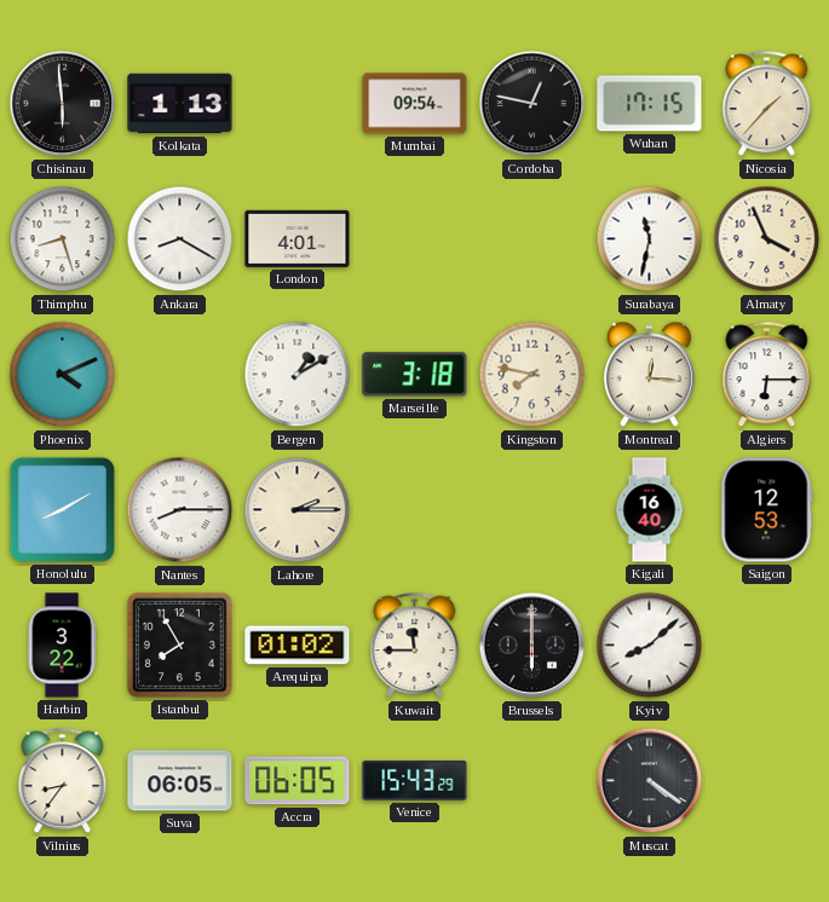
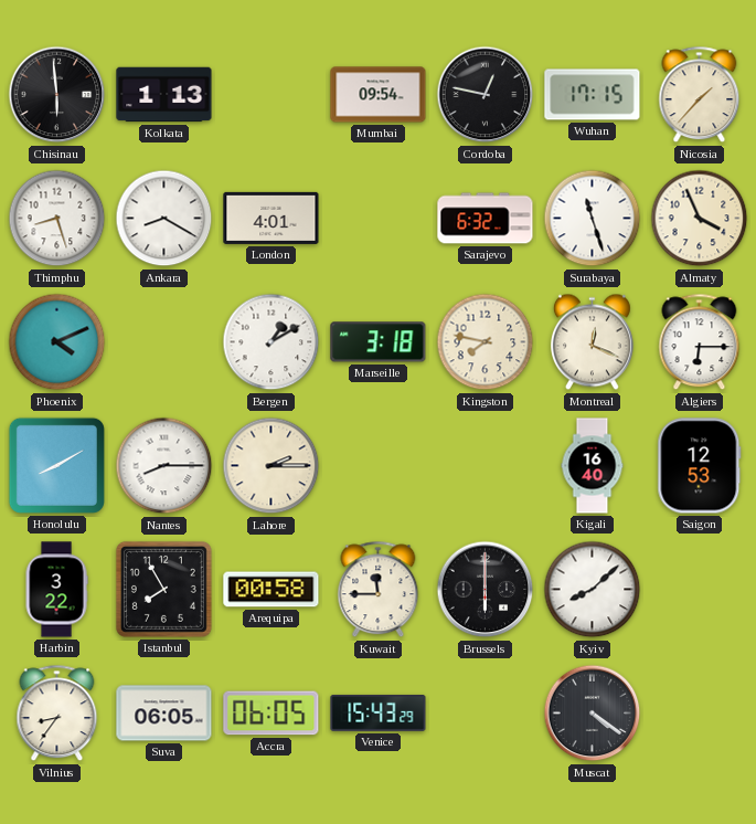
Sarajevo: none -> 6:32
Surabaya: 11:32 -> 11:27
Montreal: 12:16 -> 12:19
Arequipa: 01:02 -> 00:58
